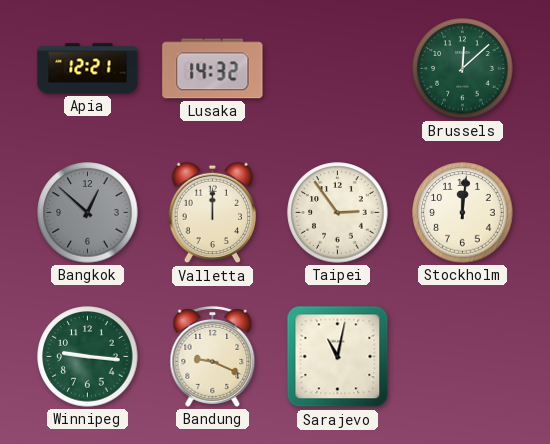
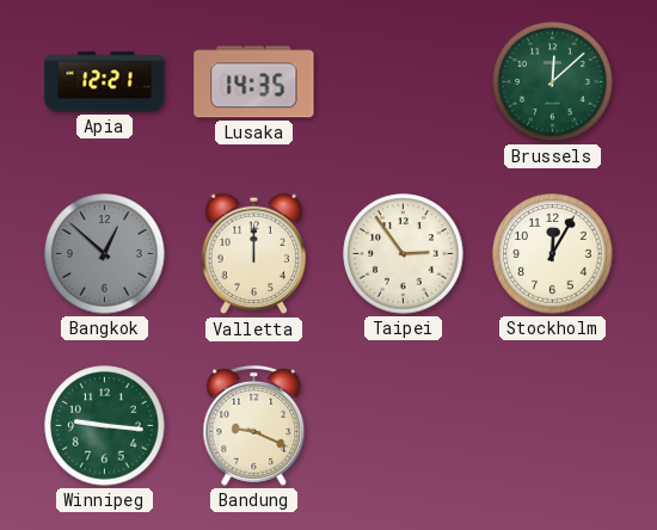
Lusaka: 14:32 -> 14:35
Stockholm: 12:01 -> 12:05
Sarajevo: 11:02 -> none
